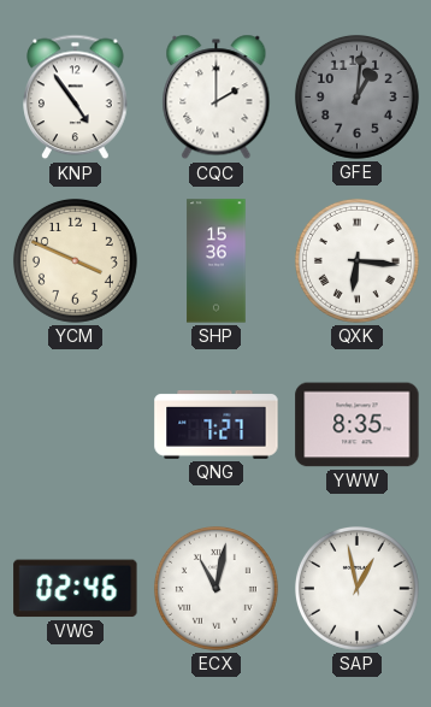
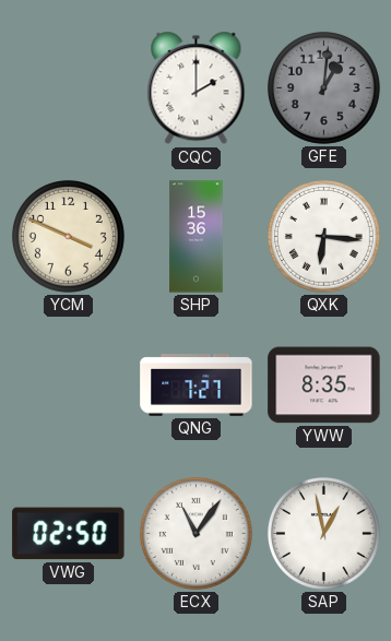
KNP: 4:54 -> none
VWG: 02:46 -> 02:50
ECX: 11:02 -> 11:06
